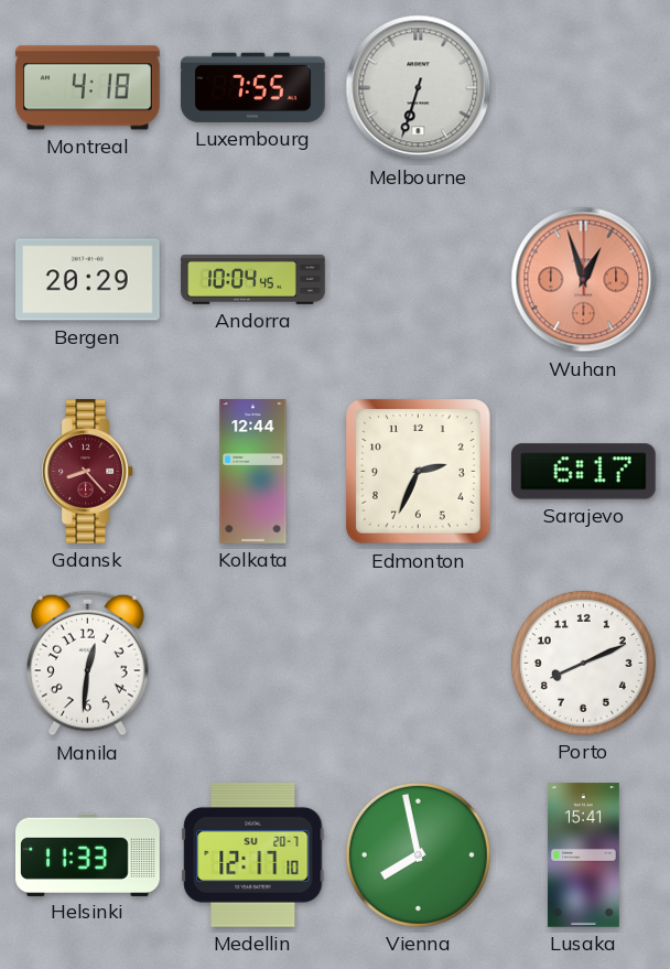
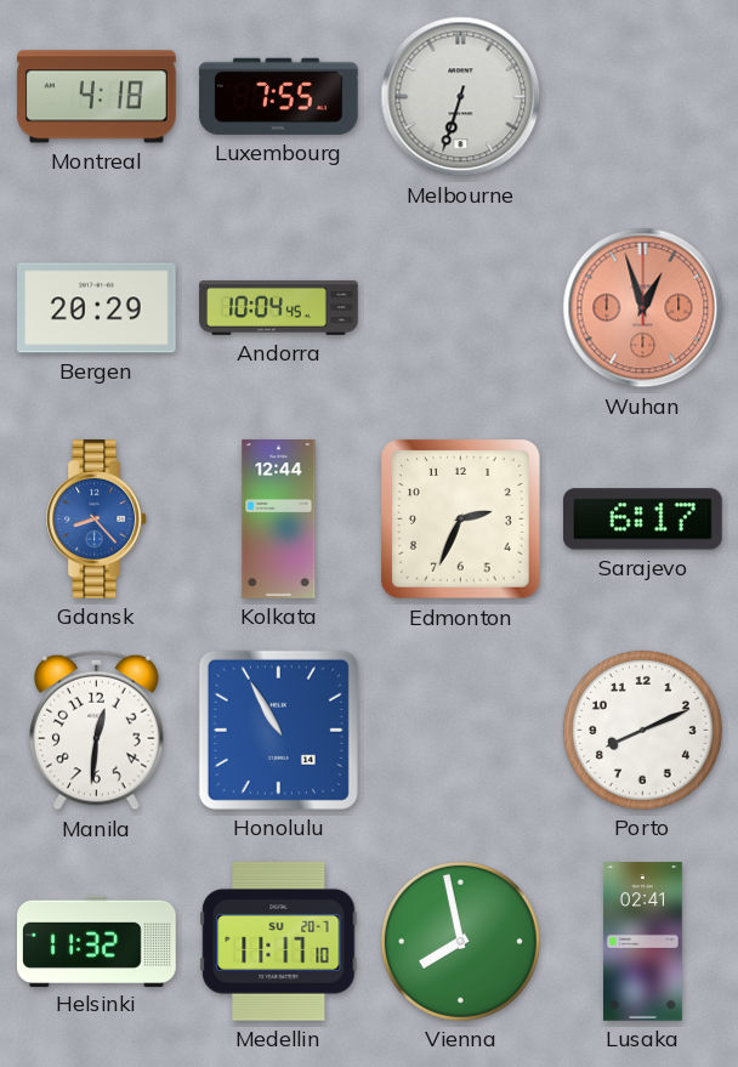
Gdansk dial: burgundy -> blue
Honolulu: none -> 10:55
Helsinki: 11:33 -> 11:32
Medellin: 12:17 -> 11:17
Lusaka: 15:41 -> 02:41
